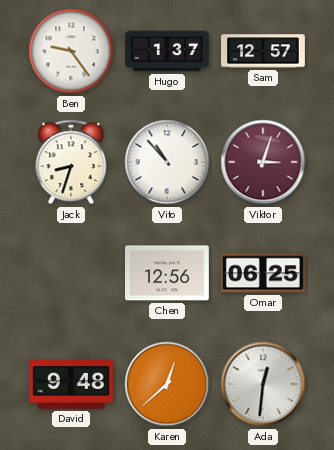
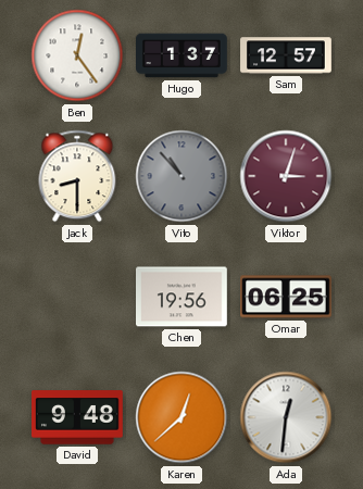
Ben: 9:24 -> 12:24
Jack: 8:33 -> 8:30
Vito dial: white -> grey
Chen: 12:56 -> 19:56
